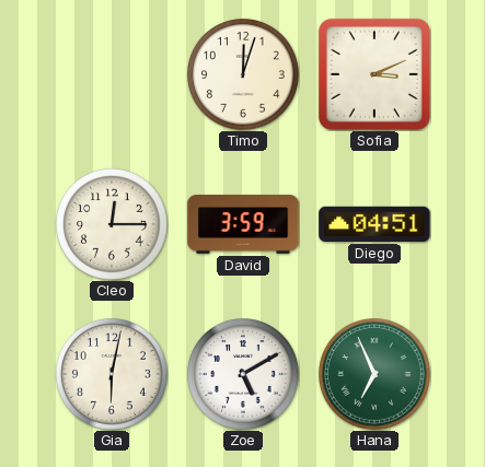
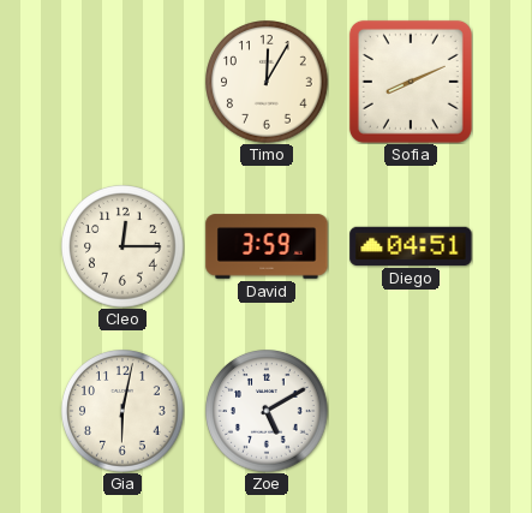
Timo: 12:03 -> 12:05
Sofia: 3:11 -> 8:11
Hana: 6:56 -> none
